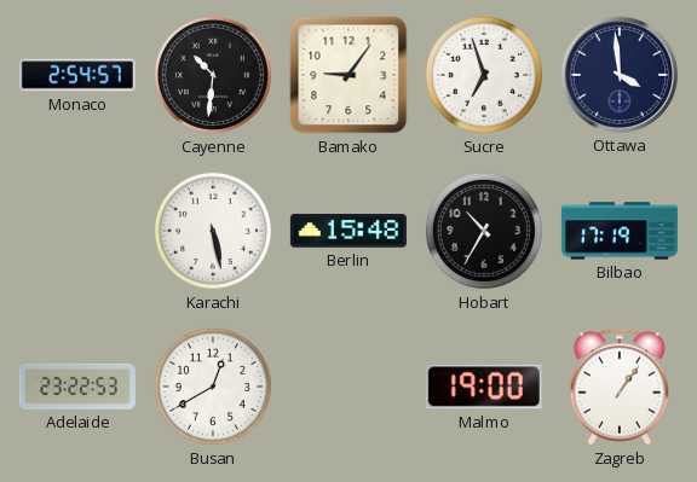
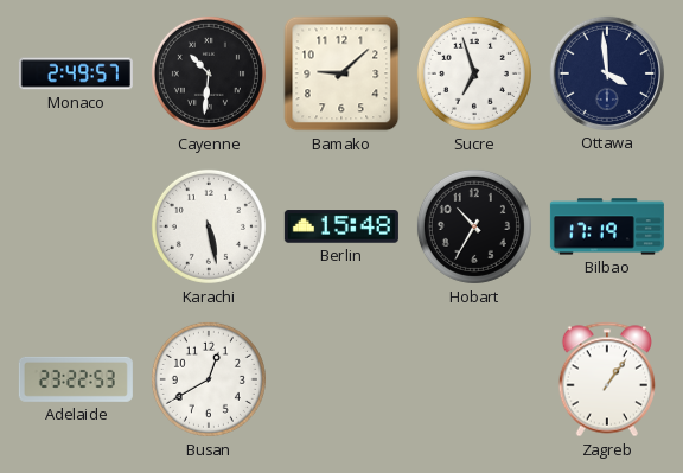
Monaco: 2:54 -> 2:49
Bamako: 9:06 -> 9:08
Malmo: 19:00 -> none
